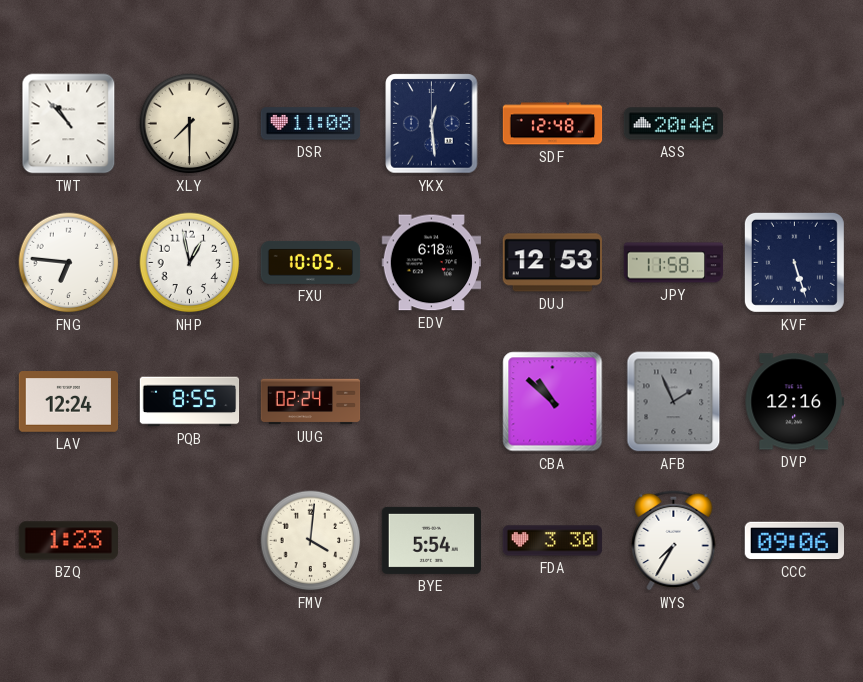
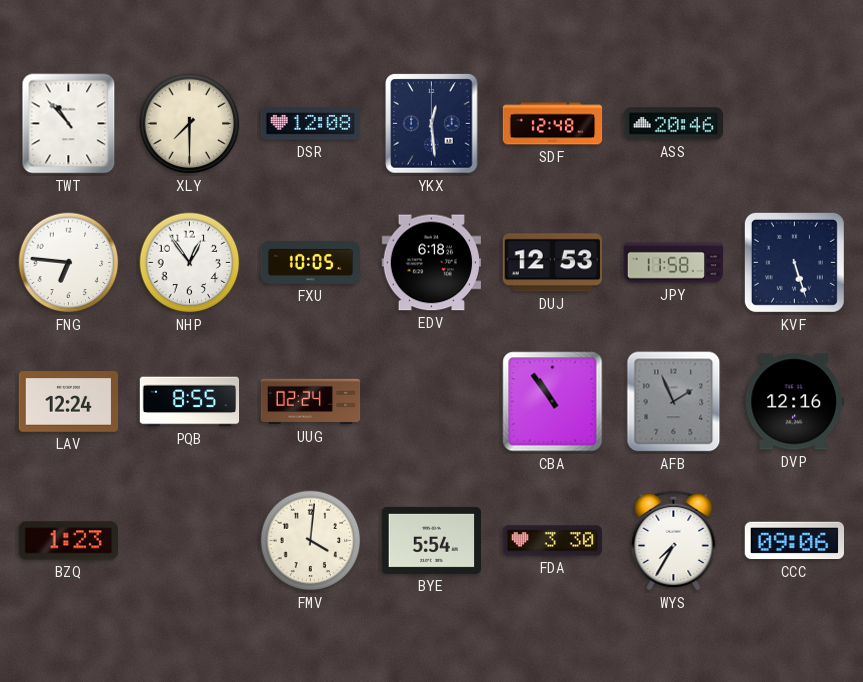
DSR: 11:08 -> 12:08
NHP: 12:58 -> 12:54
CBA: 10:52 -> 10:54
